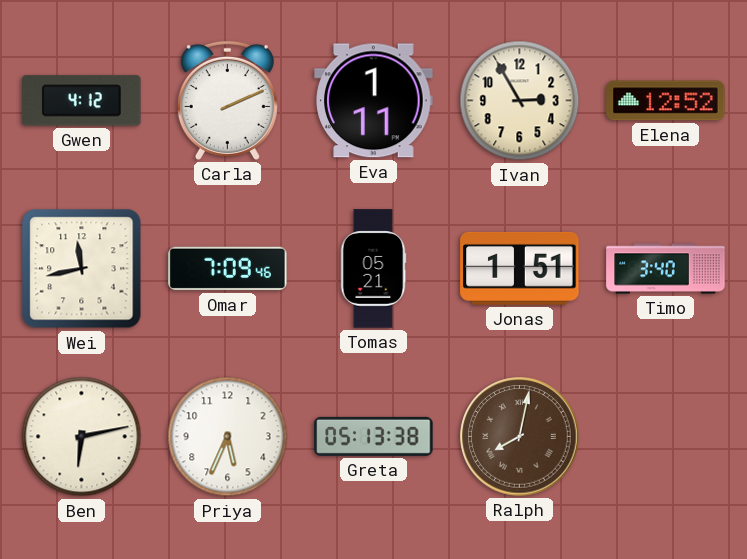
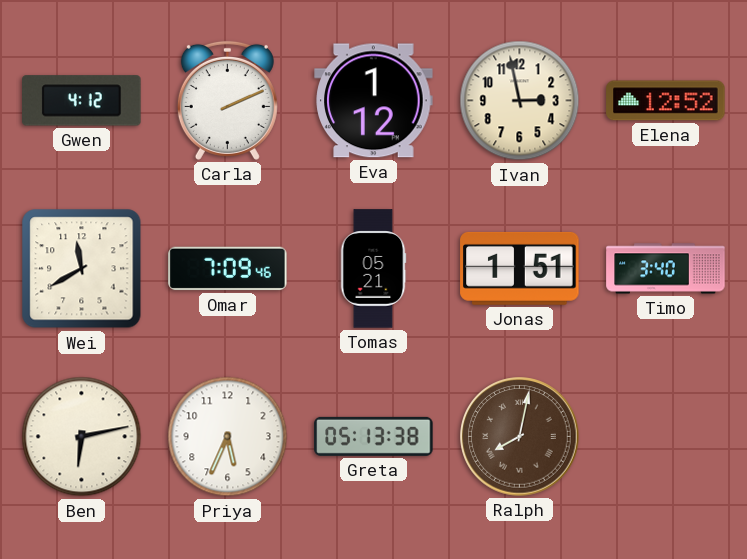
Eva: 1:11 -> 1:12
Ivan: 2:55 -> 2:58
Wei: 11:43 -> 11:40
